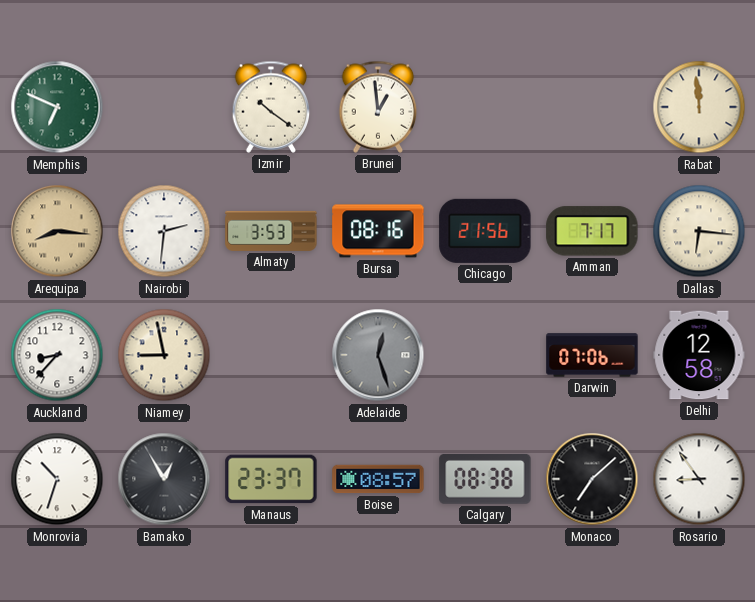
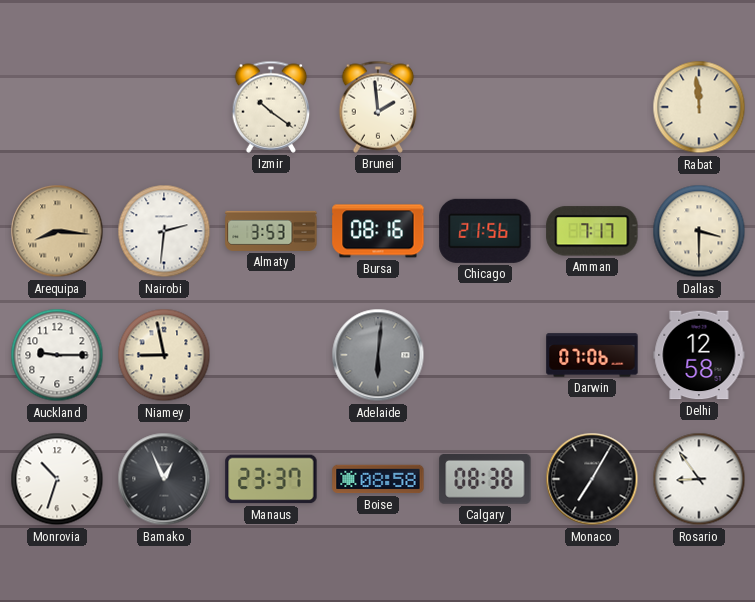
Memphis: 6:49 -> none
Brunei: 12:59 -> 1:59
Dallas: 6:16 -> 3:30
Auckland: 8:37 -> 9:15
Adelaide: 12:27 -> 6:01
Bamako: 12:55 -> 12:56
Boise: 08:57 -> 08:58
Monaco: 7:08 -> 7:05
